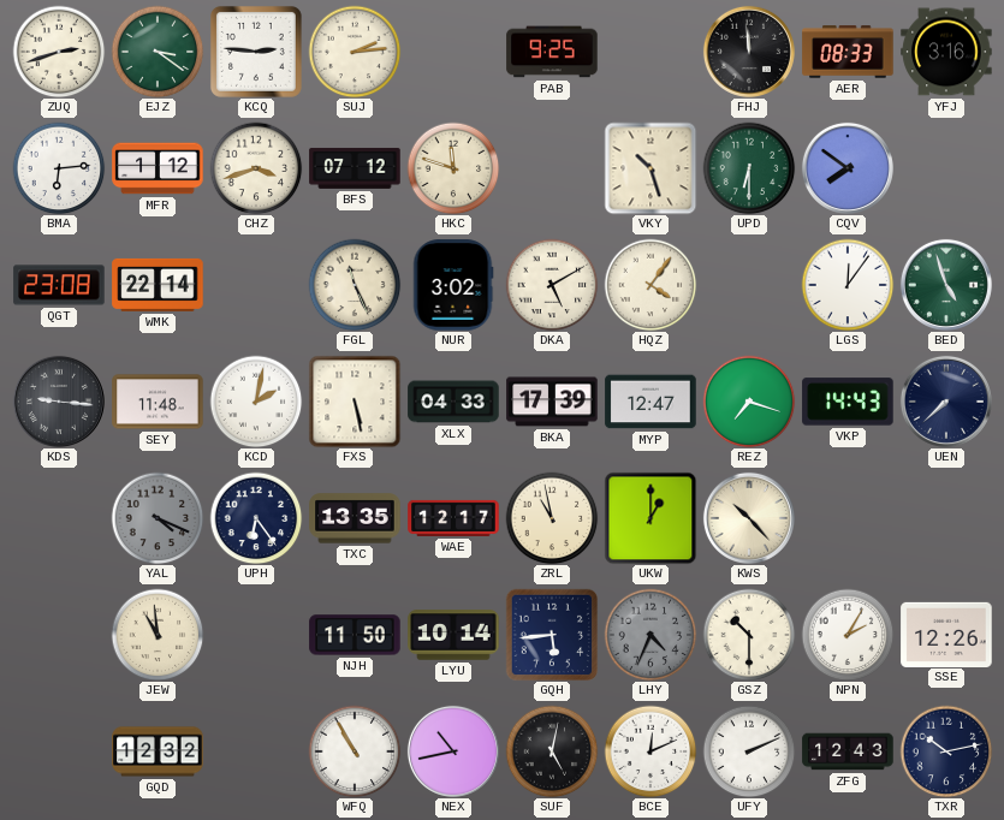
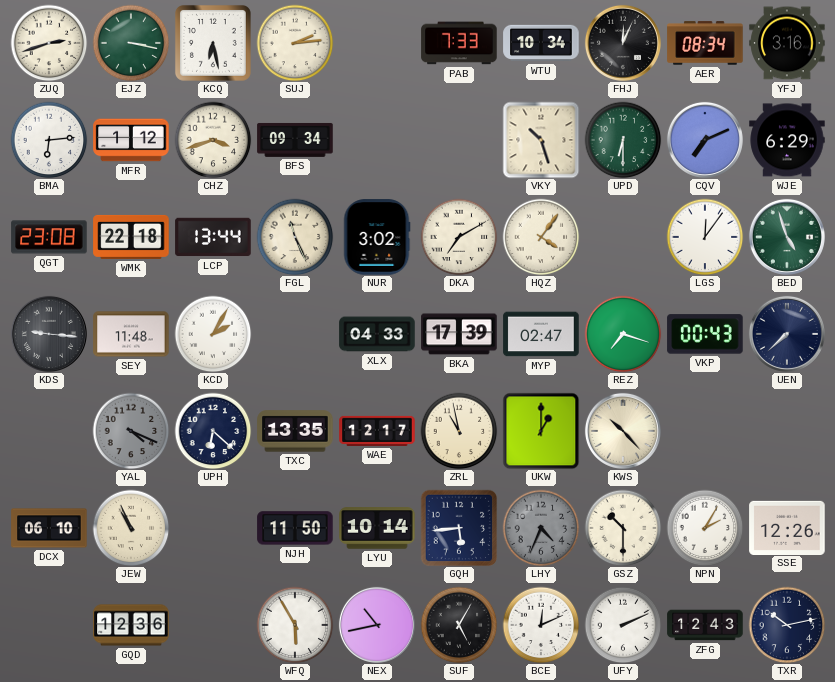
EJZ: 3:21 -> 3:17
KCQ: 2:46 -> 6:28
PAB: 9:25 -> 7:33
WTU: none -> 10:34
FHJ: 11:59 -> 12:04
AER: 08:33 -> 08:34
BFS: 07:12 -> 09:34
HKC: 11:48 -> none
CQV: 7:51 -> 7:11
WJE: none -> 6:29
WMK: 22:14 -> 22:18
LCP: none -> 13:44
DKA: 5:10 -> 7:10
KCD: 2:02 -> 2:05
FXS: 5:28 -> none
MYP: 12:47 -> 02:47
VKP: 14:43 -> 00:43
UPH: 6:24 -> 6:22
DCX: none -> 06:10
JEW: 10:59 -> 10:56
GQD: 12:32 -> 12:36
WFQ: 10:55 -> 5:55
SUF: 5:02 -> 5:05
